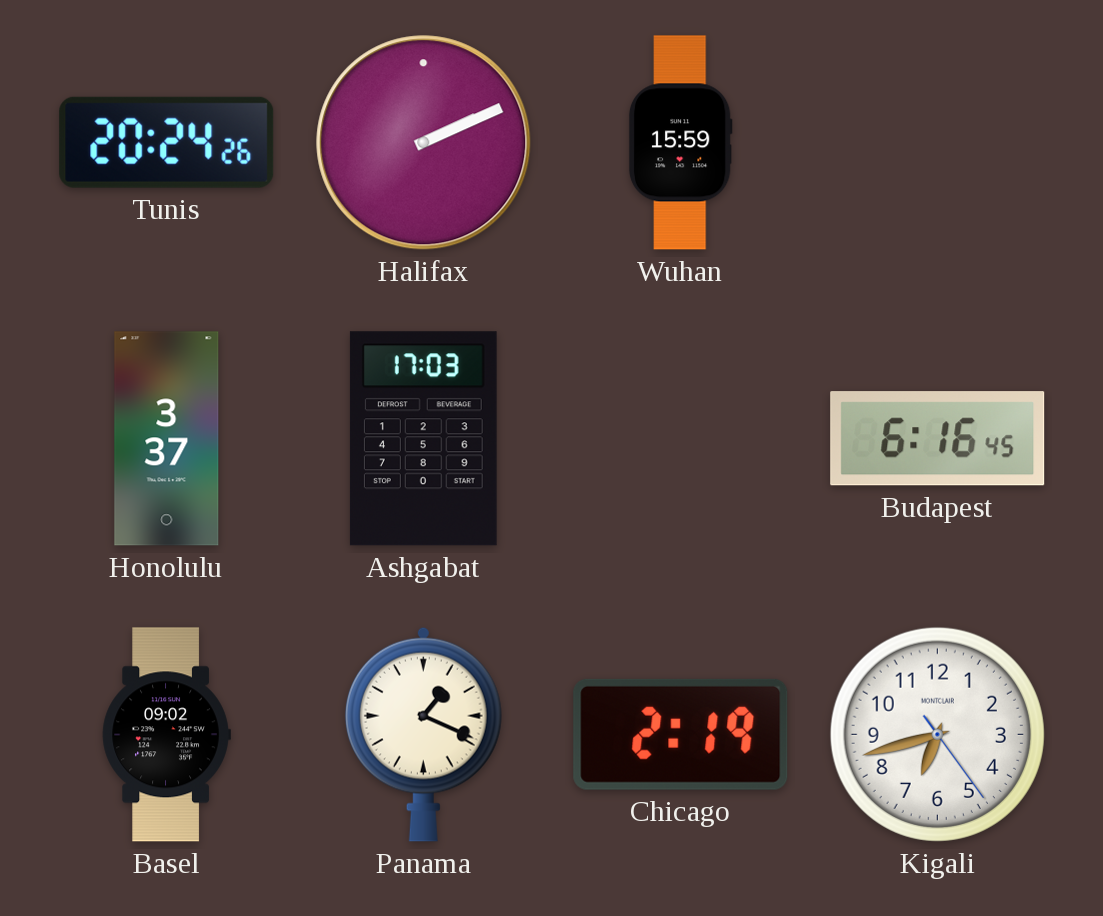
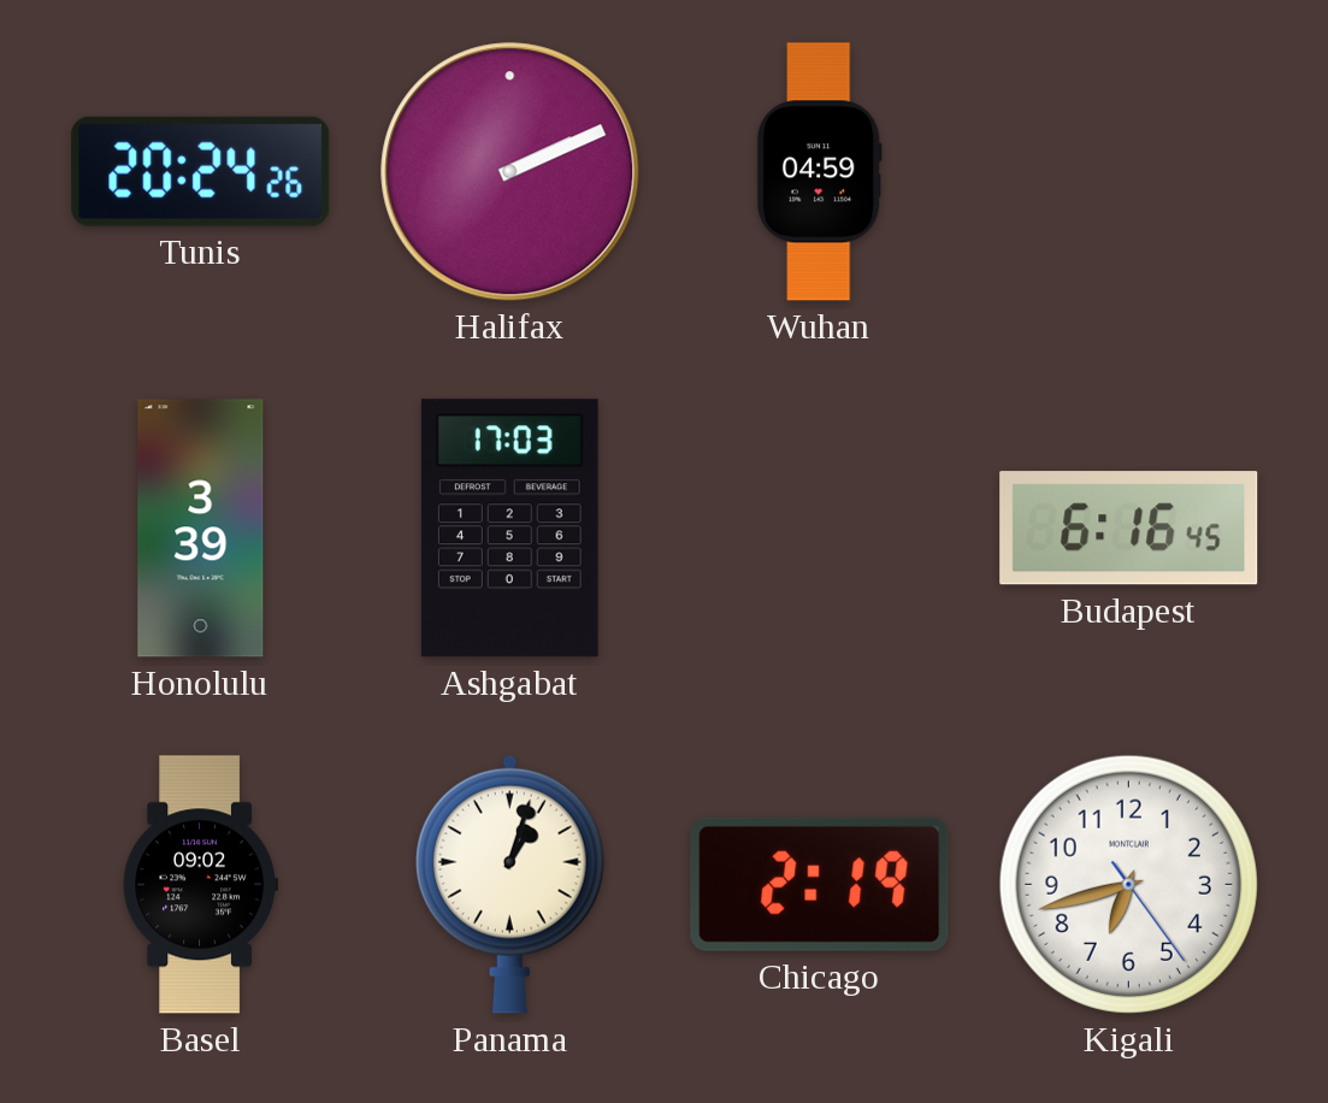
Wuhan: 15:59 -> 04:59
Honolulu: 3:37 -> 3:39
Panama: 1:19 -> 1:03
